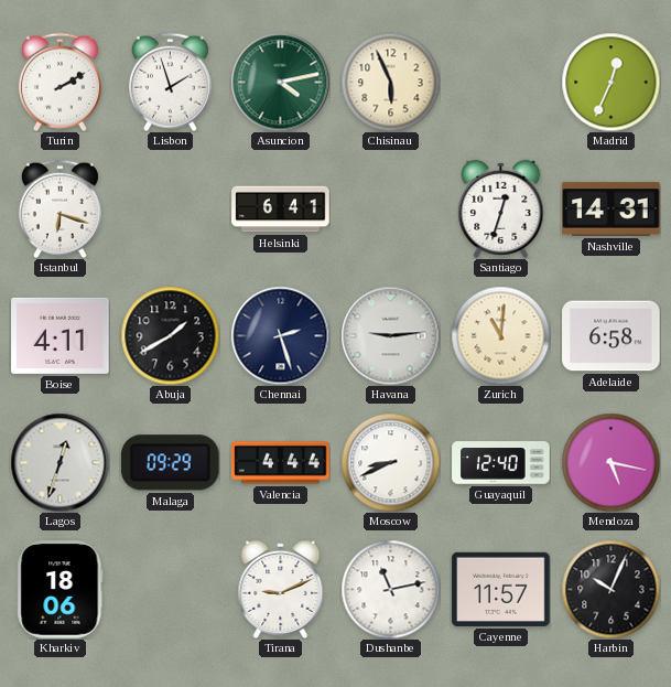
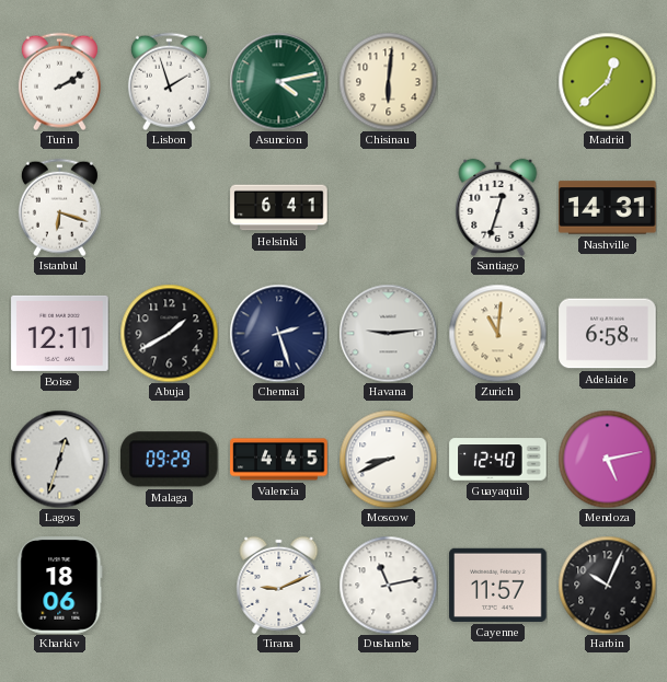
Chisinau: 5:56 -> 6:01
Madrid: 12:34 -> 12:38
Boise: 4:11 -> 12:11
Valencia: 4:44 -> 4:45
Mendoza: 5:17 -> 5:13
